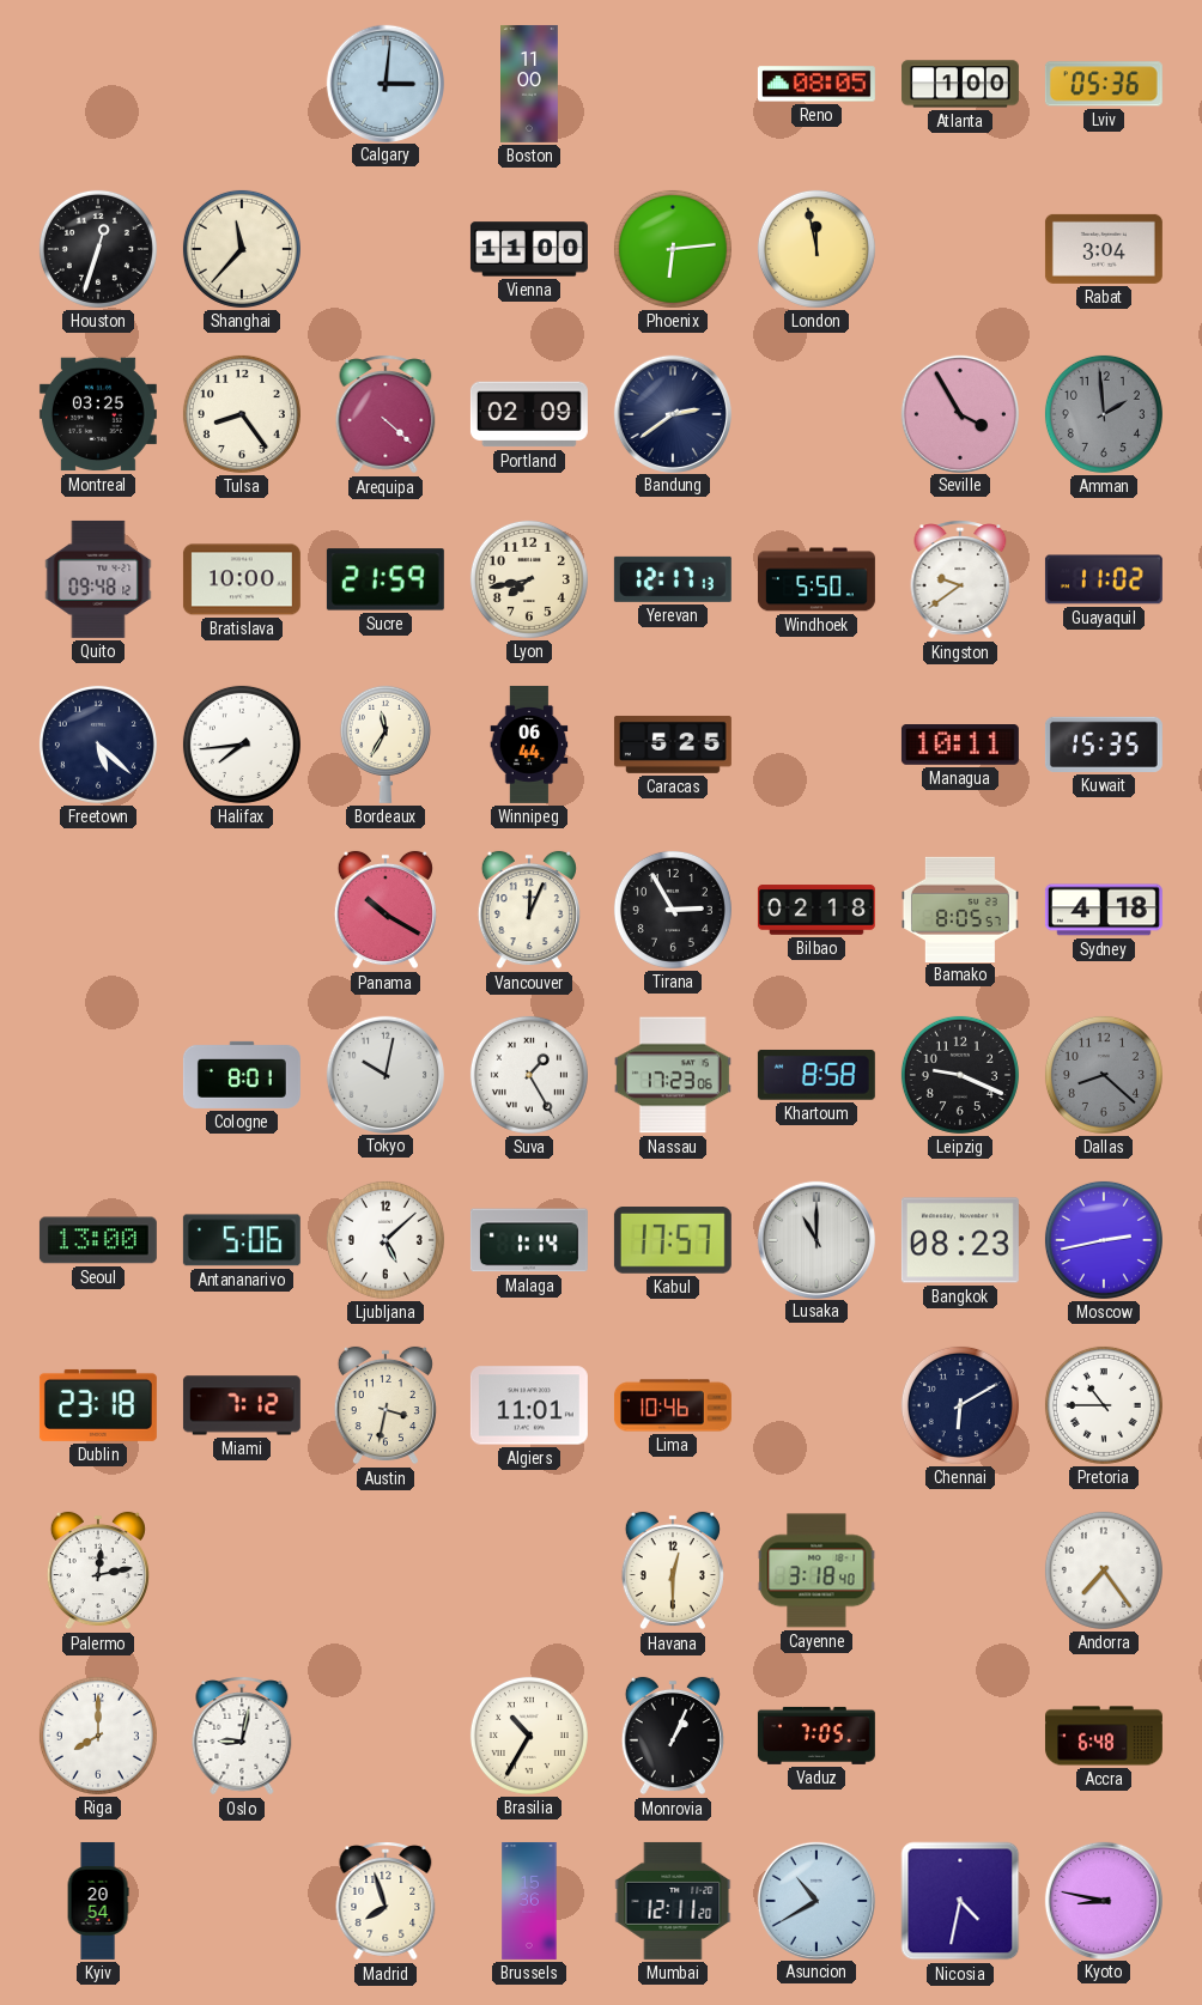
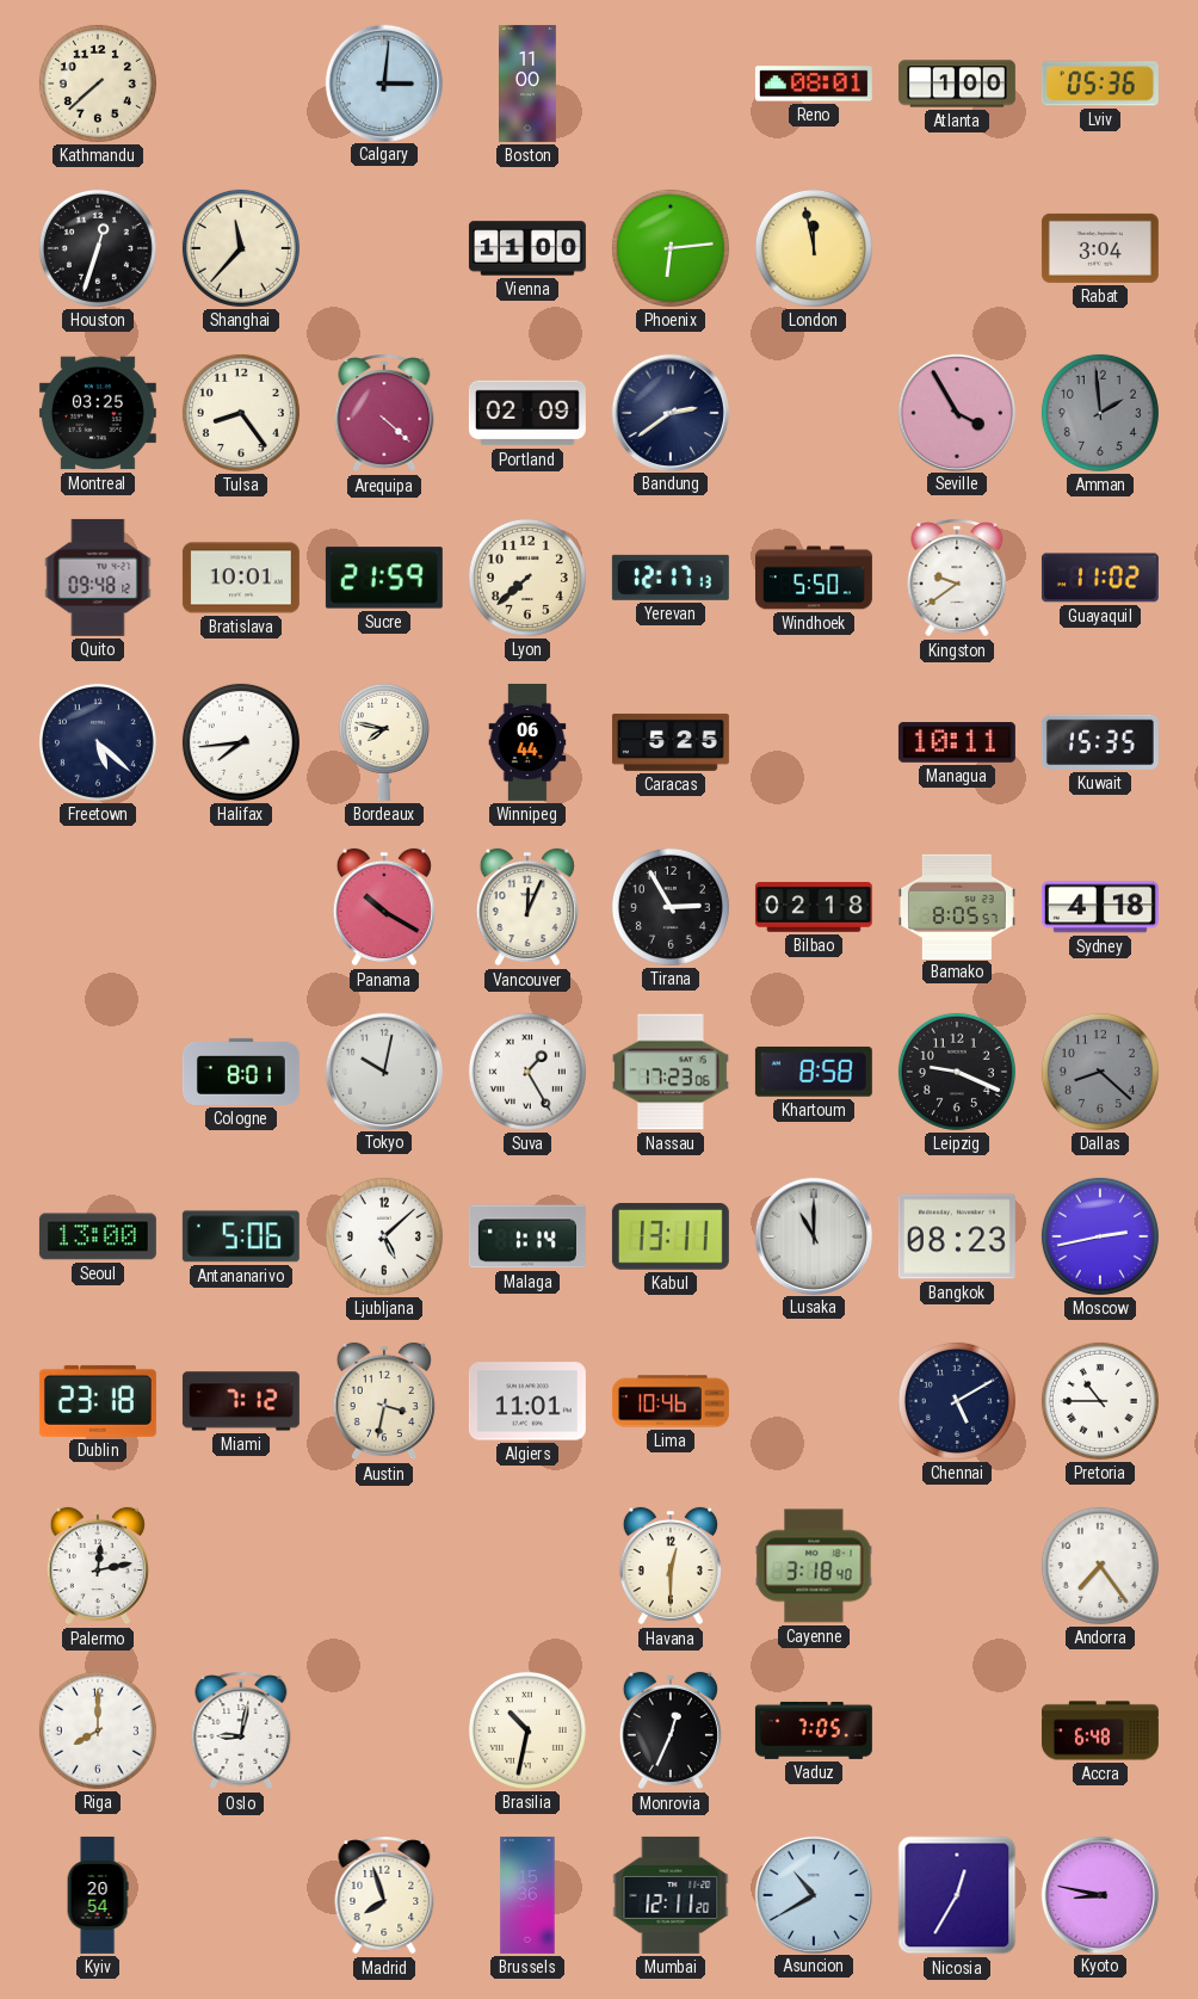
Kathmandu: none -> 7:38
Reno: 08:05 -> 08:01
Bratislava: 10:00 -> 10:01
Lyon: 7:43 -> 7:38
Bordeaux: 11:35 -> 7:47
Kabul: 17:57 -> 13:11
Chennai: 6:10 -> 5:10
Brasilia: 10:35 -> 10:32
Monrovia: 1:04 -> 12:34
Nicosia: 4:32 -> 12:35
